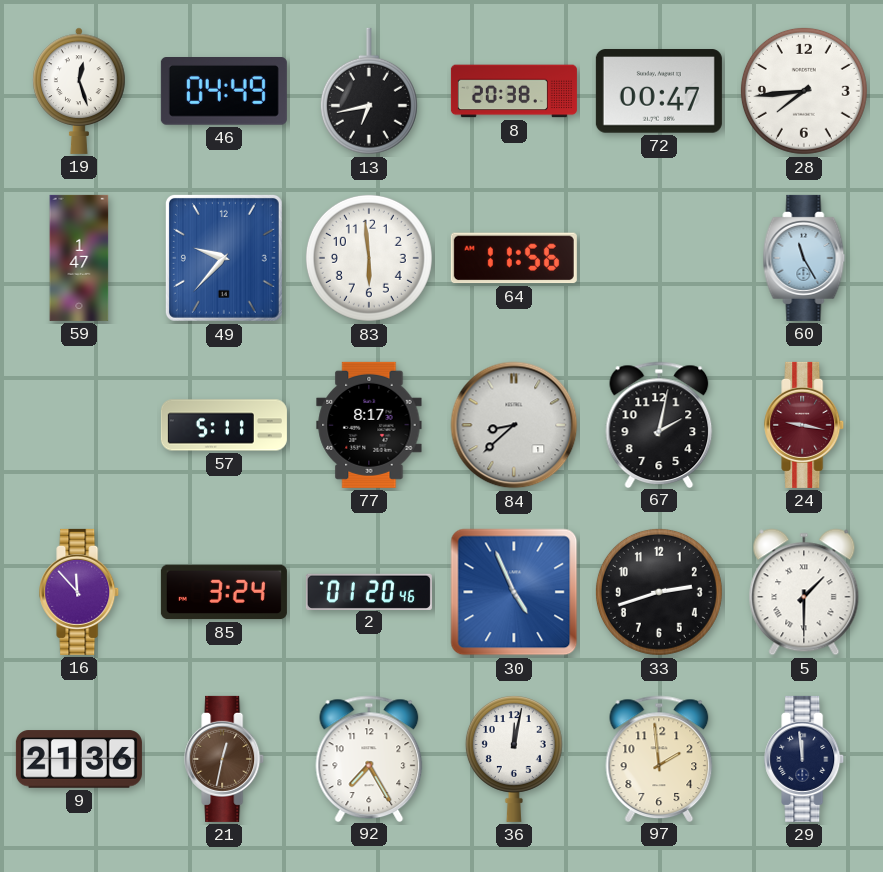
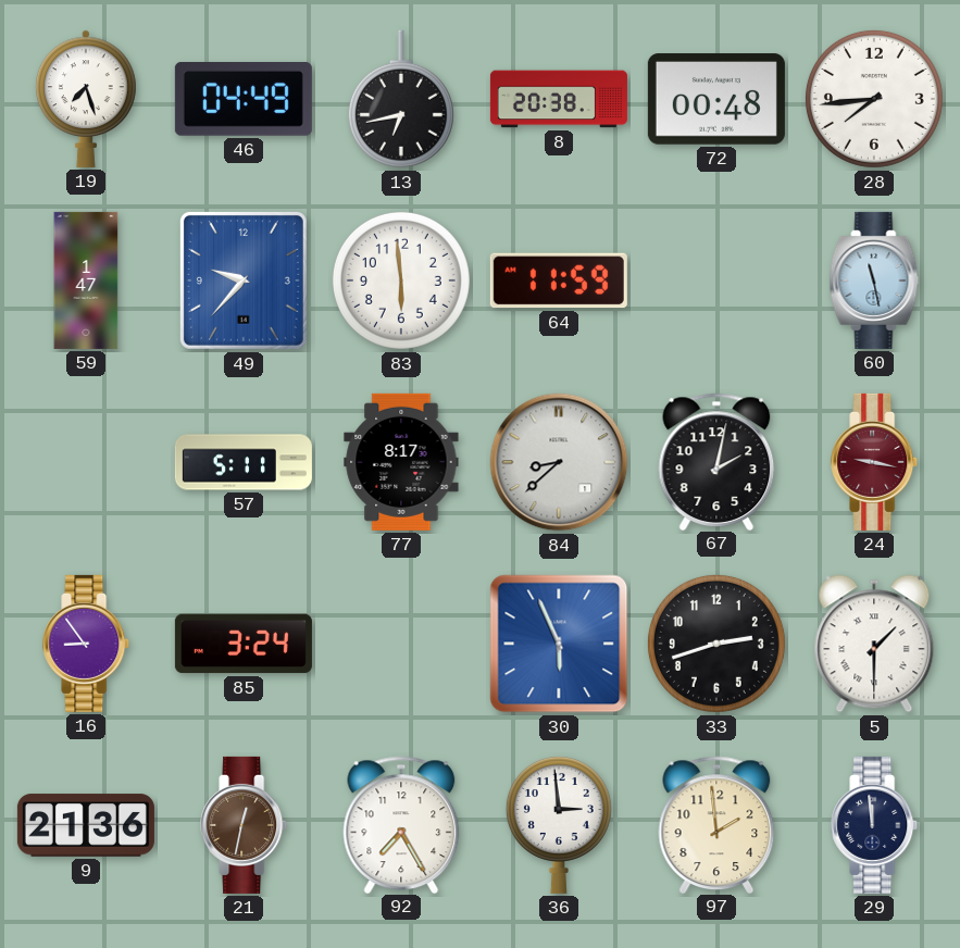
19: 12:27 -> 7:27
72: 00:47 -> 00:48
64: 11:56 -> 11:59
60: 11:25 -> 11:28
16: 11:53 -> 8:54
2: 01:20 -> none
30: 4:56 -> 5:56
36: 12:02 -> 2:59
